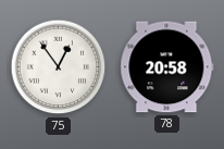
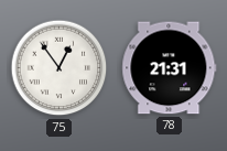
78: 20:58 -> 21:31
